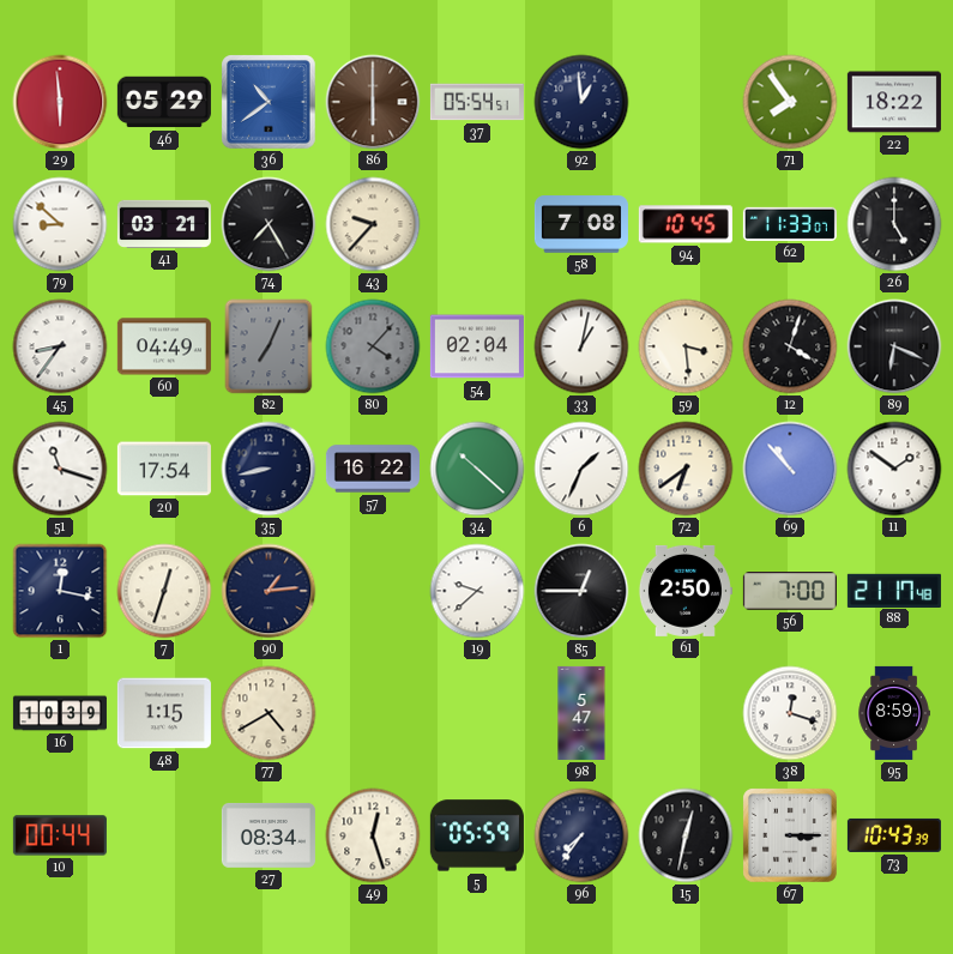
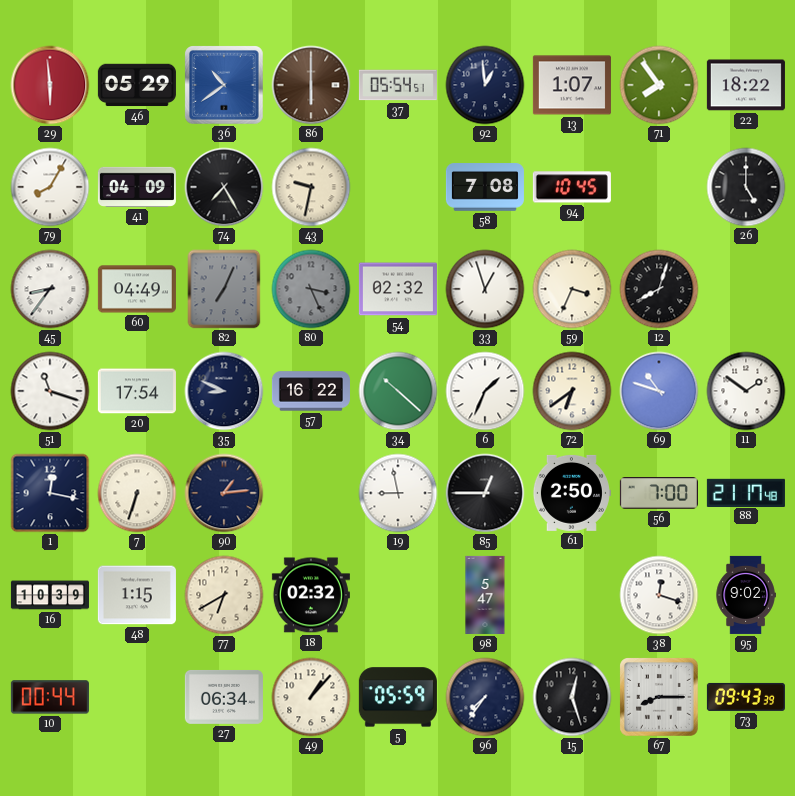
13: none -> 1:07
79: 8:52 -> 8:05
41: 03:21 -> 04:09
43: 9:37 -> 9:32
62: 11:33 -> none
80: 4:07 -> 3:26
54: 02:04 -> 02:32
33: 1:02 -> 12:57
59: 3:29 -> 3:34
12: 4:03 -> 8:03
89: 6:19 -> none
35: 8:43 -> 8:49
69: 10:53 -> 10:48
7: 12:33 -> 6:33
19: 9:38 -> 8:58
77: 4:40 -> 6:40
18: none -> 02:32
95: 8:59 -> 9:02
27: 08:34 -> 06:34
49: 12:27 -> 1:07
15: 12:32 -> 12:27
67: 3:15 -> 8:15
73: 10:43 -> 09:43
